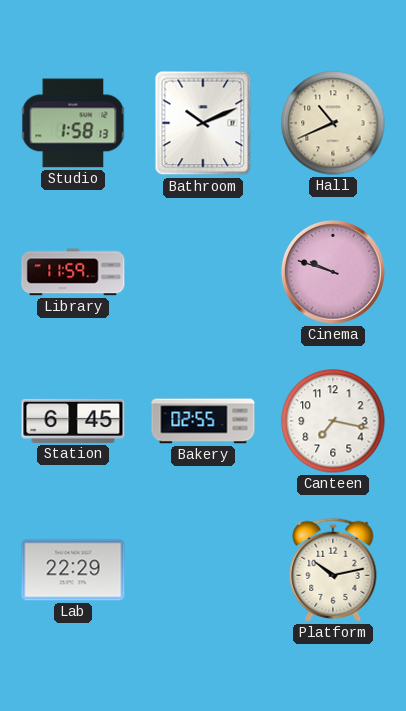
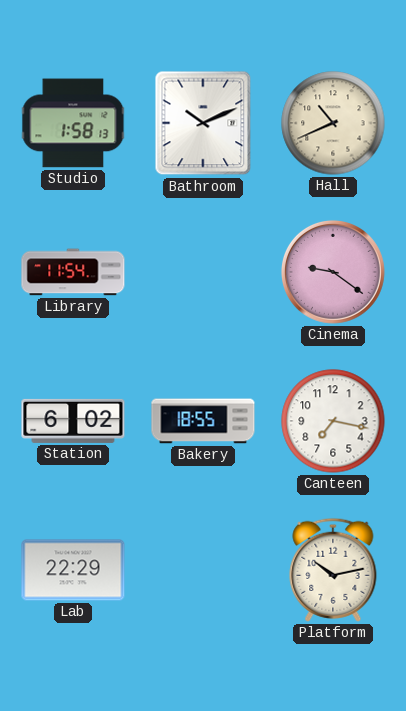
Library: 11:59 -> 11:54
Cinema: 9:48 -> 9:21
Station: 6:45 -> 6:02
Bakery: 02:55 -> 18:55
